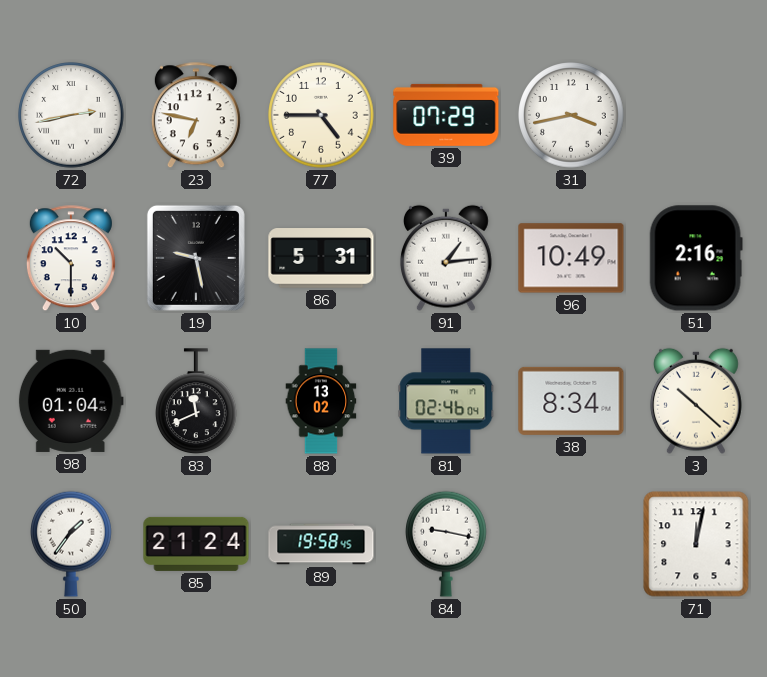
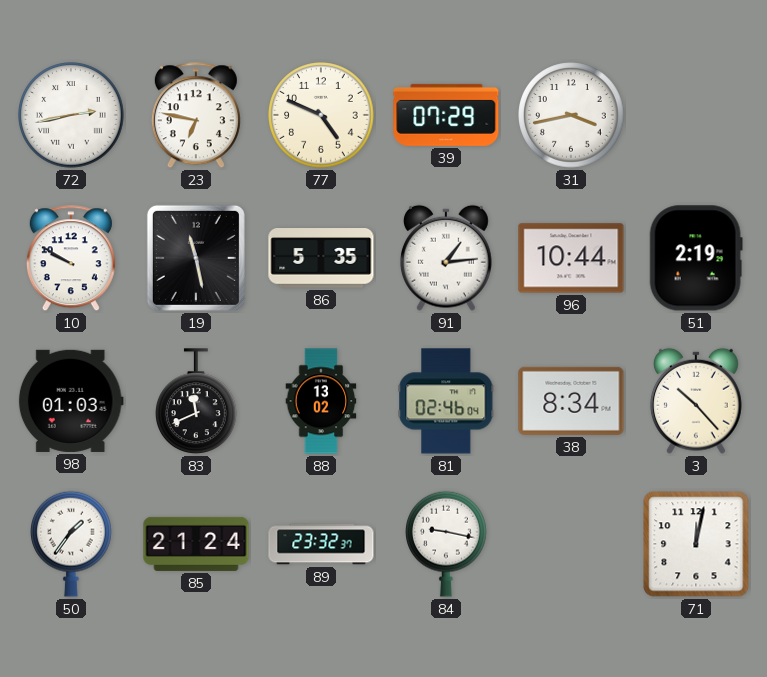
77: 4:45 -> 4:49
10: 10:30 -> 9:50
19: 9:28 -> 11:28
86: 5:31 -> 5:35
96: 10:49 -> 10:44
51: 2:16 -> 2:19
98: 01:04 -> 01:03
3: 10:22 -> 10:23
89: 19:58 -> 23:32
